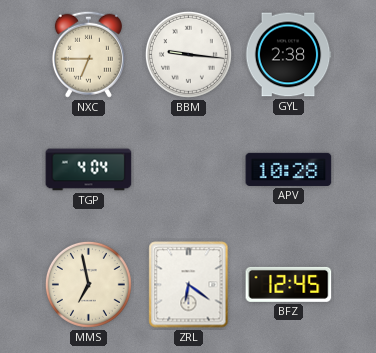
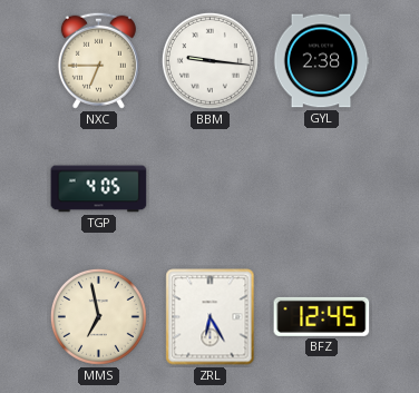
TGP: 4:04 -> 4:05
APV: 10:28 -> none
ZRL: 6:21 -> 6:25
